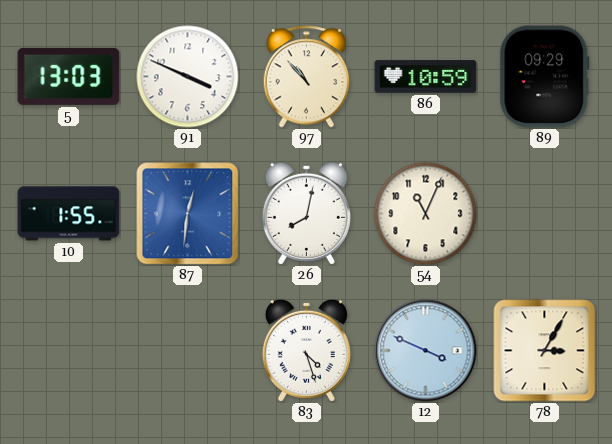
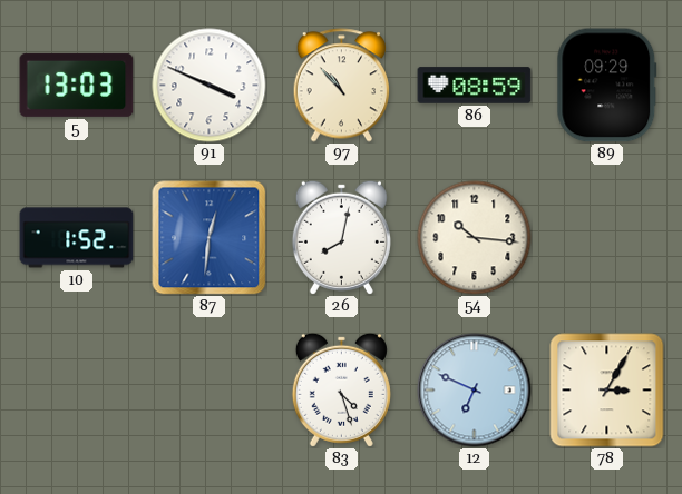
86: 10:59 -> 08:59
10: 1:55 -> 1:52
54: 11:04 -> 10:16
12: 3:49 -> 6:49
